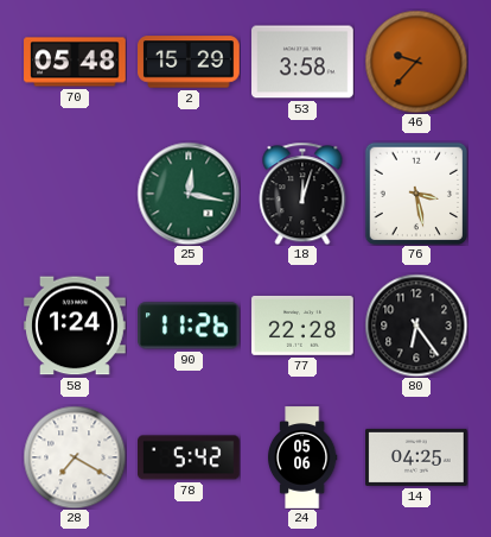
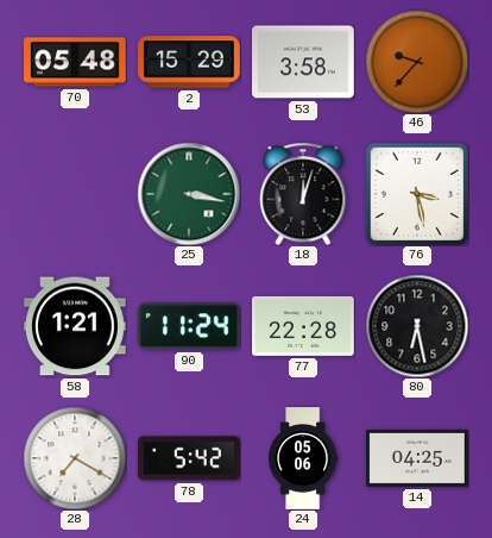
25: 12:17 -> 3:17
58: 1:24 -> 1:21
90: 11:26 -> 11:24
80: 6:24 -> 6:28
